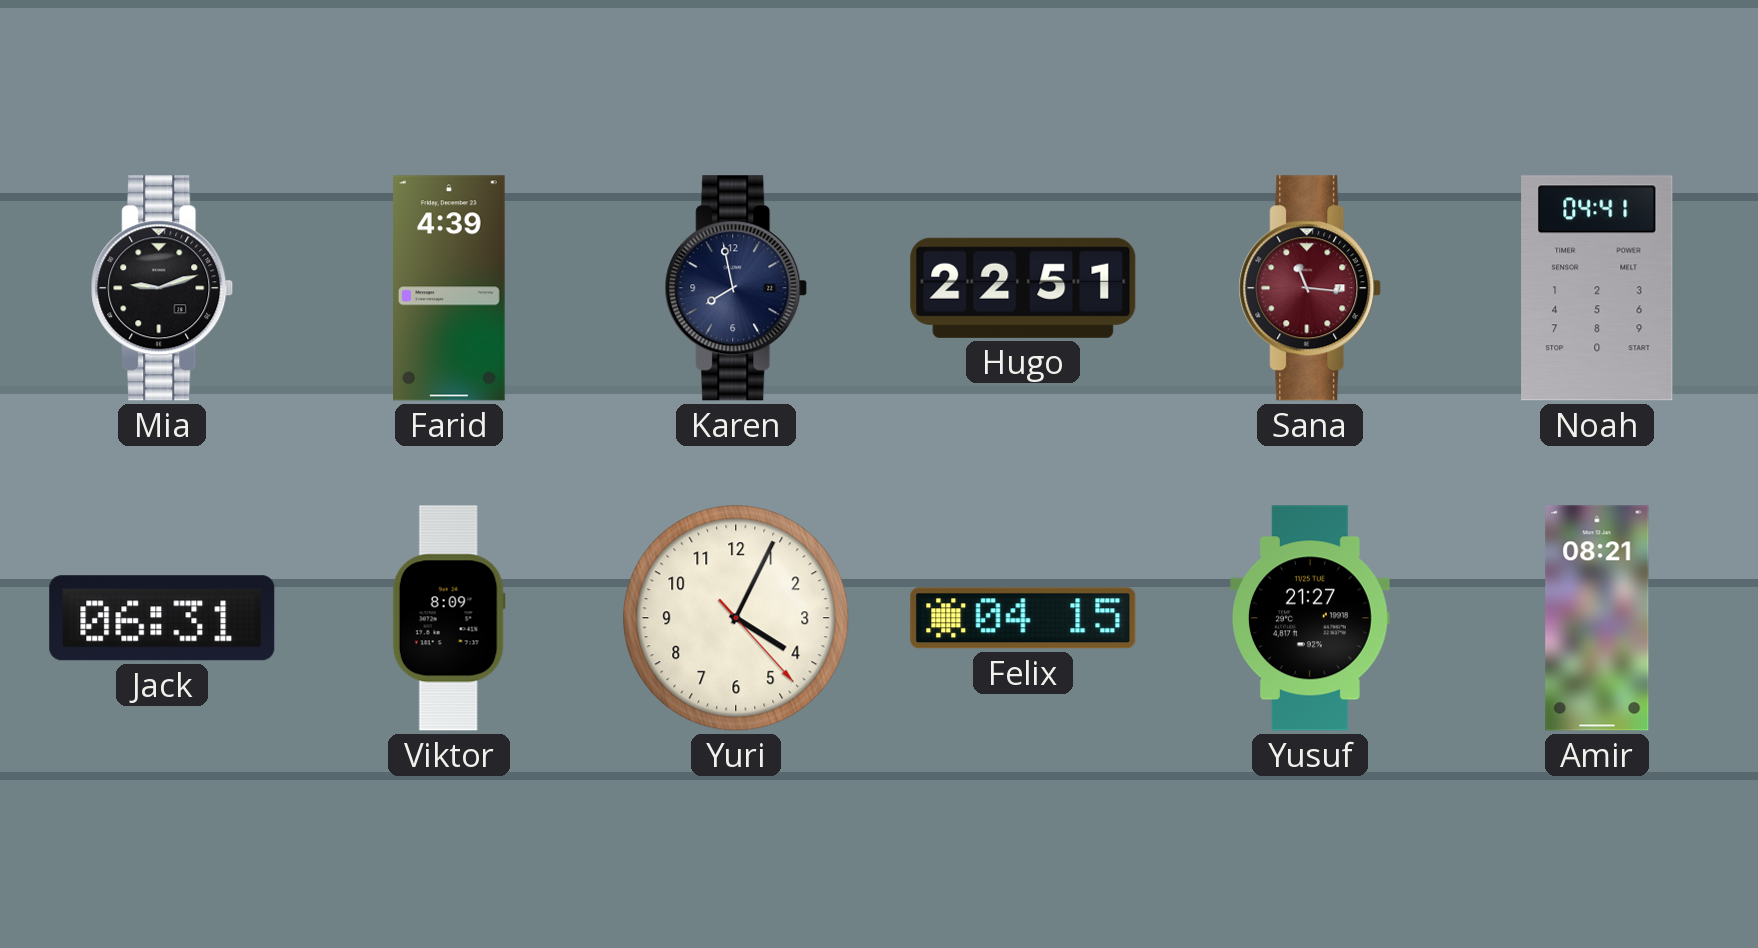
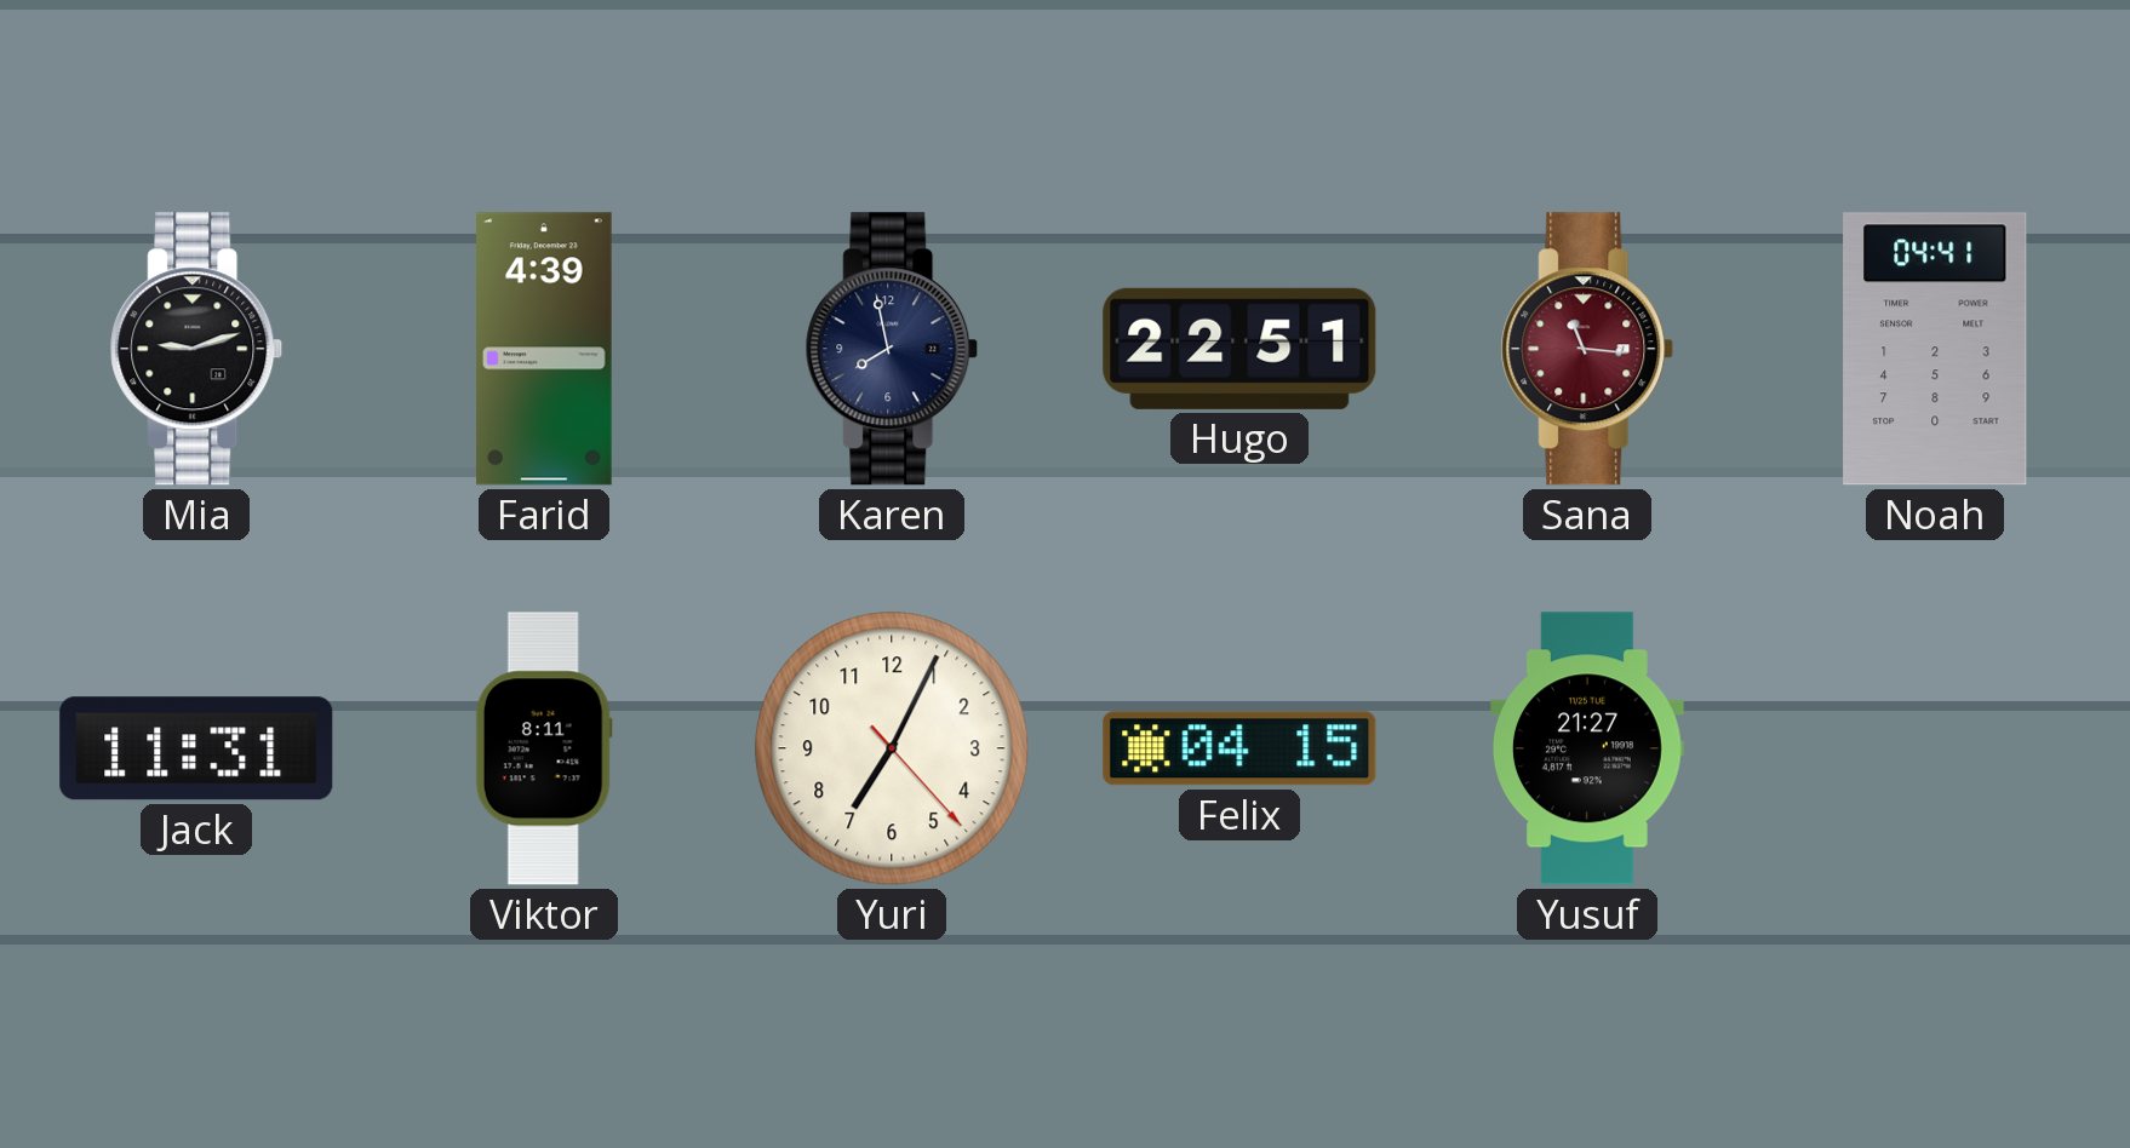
Jack: 06:31 -> 11:31
Viktor: 8:09 -> 8:11
Yuri: 4:04 -> 7:04
Amir: 08:21 -> none
